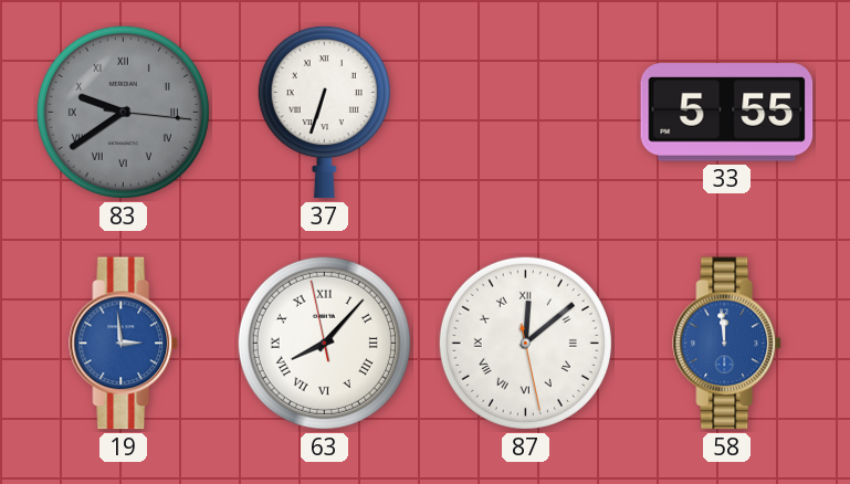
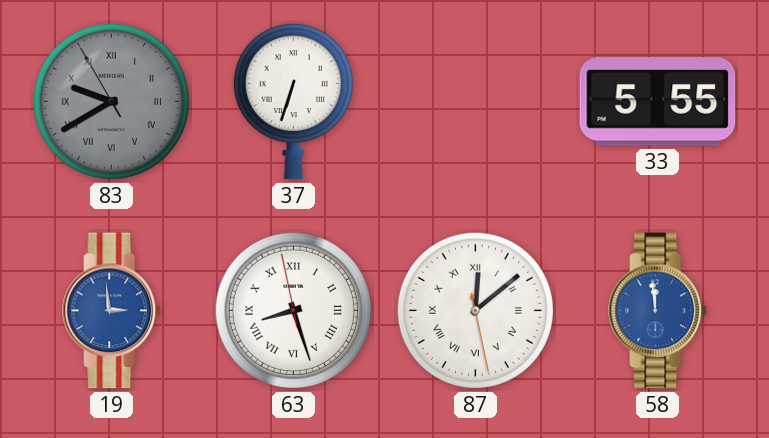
83: 9:39:16 -> 9:39:55
63: 8:06 -> 8:26
